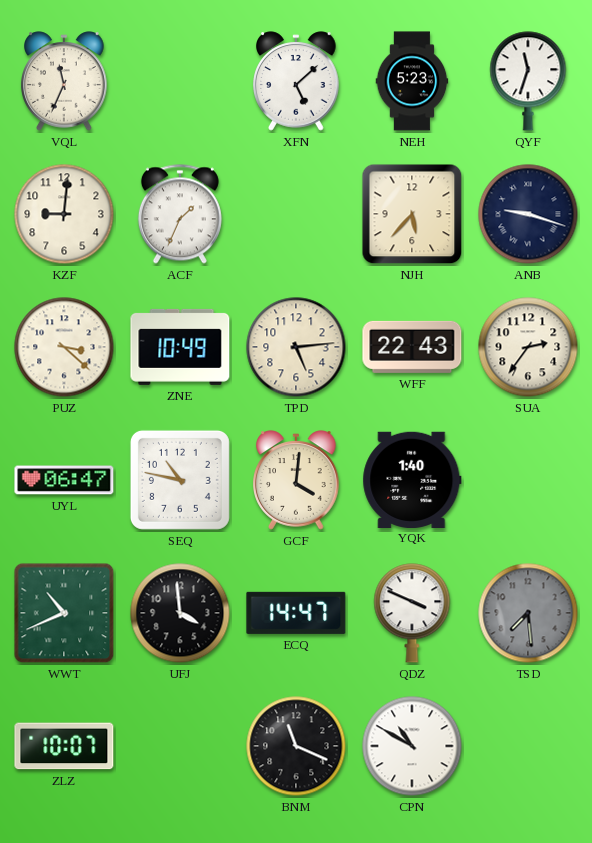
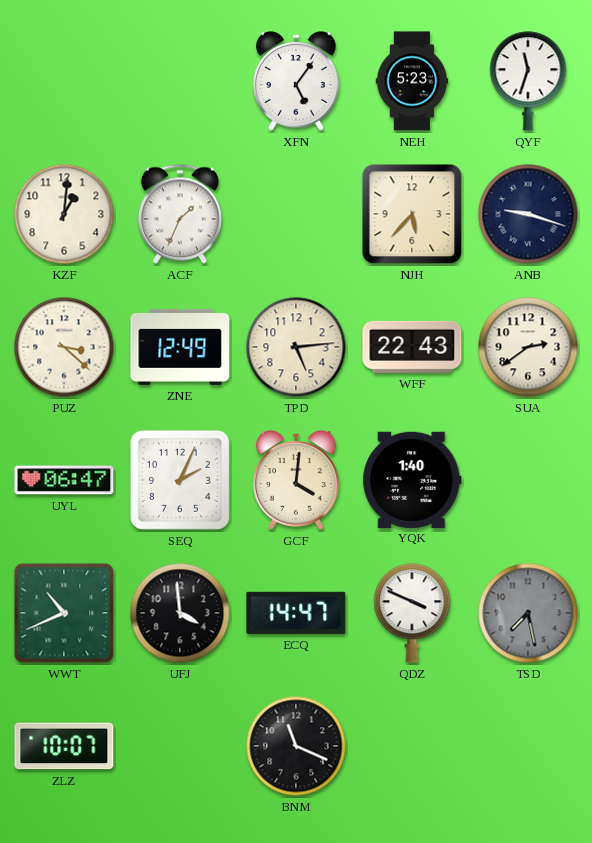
VQL: 11:34 -> none
XFN: 5:08 -> 5:06
KZF: 9:01 -> 1:01
ZNE: 10:49 -> 12:49
SUA: 2:36 -> 2:39
SEQ: 10:47 -> 2:04
TSD: 7:29 -> 7:28
CPN: 10:50 -> none
